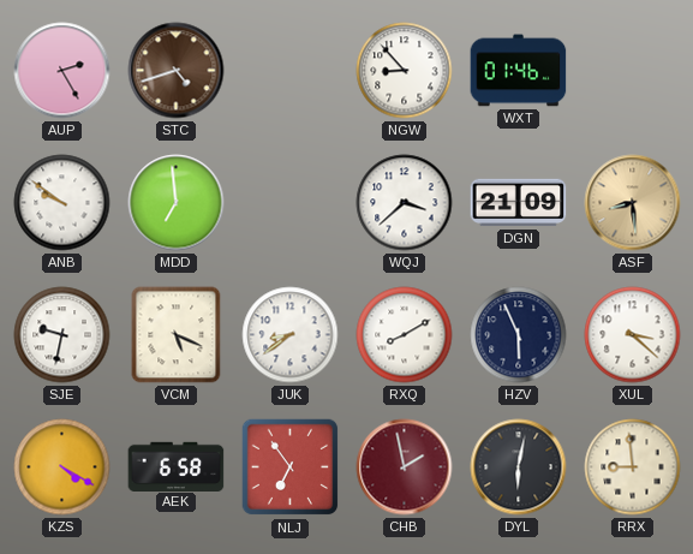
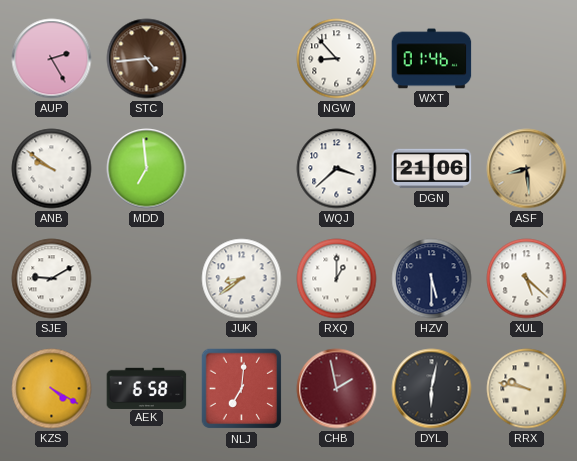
STC: 4:42 -> 4:44
DGN: 21:09 -> 21:06
SJE: 9:32 -> 9:10
VCM: 5:19 -> none
RXQ: 8:10 -> 1:00
HZV: 5:56 -> 5:30
XUL: 3:22 -> 5:22
NLJ: 6:54 -> 7:01
RRX: 8:59 -> 9:47
